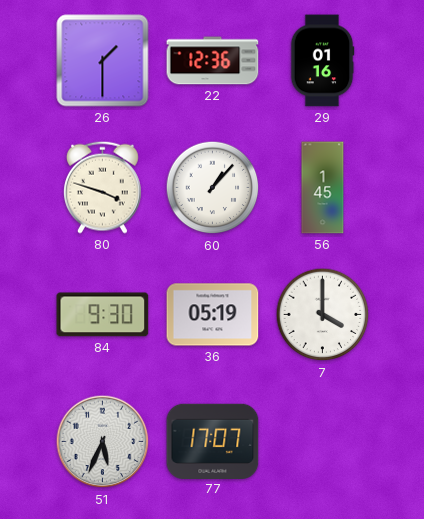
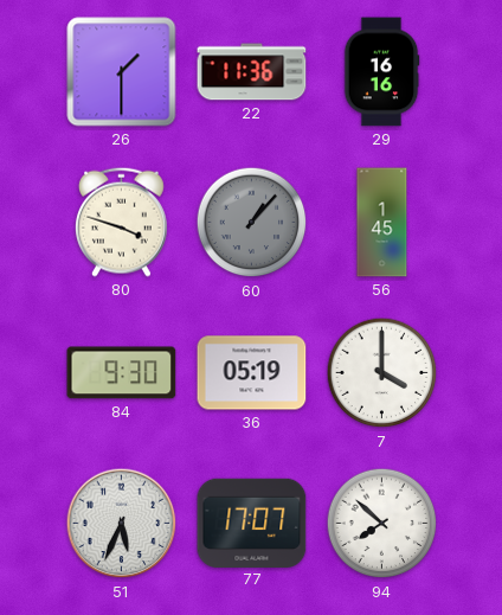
22: 12:36 -> 11:36
29: 01:16 -> 16:16
60 dial: white -> grey
94: none -> 7:52
